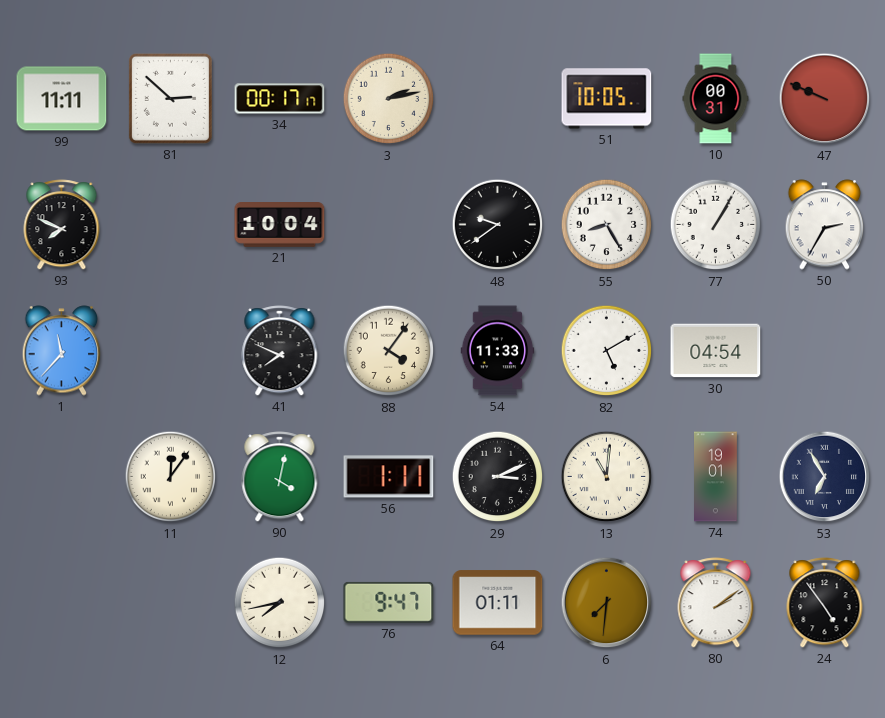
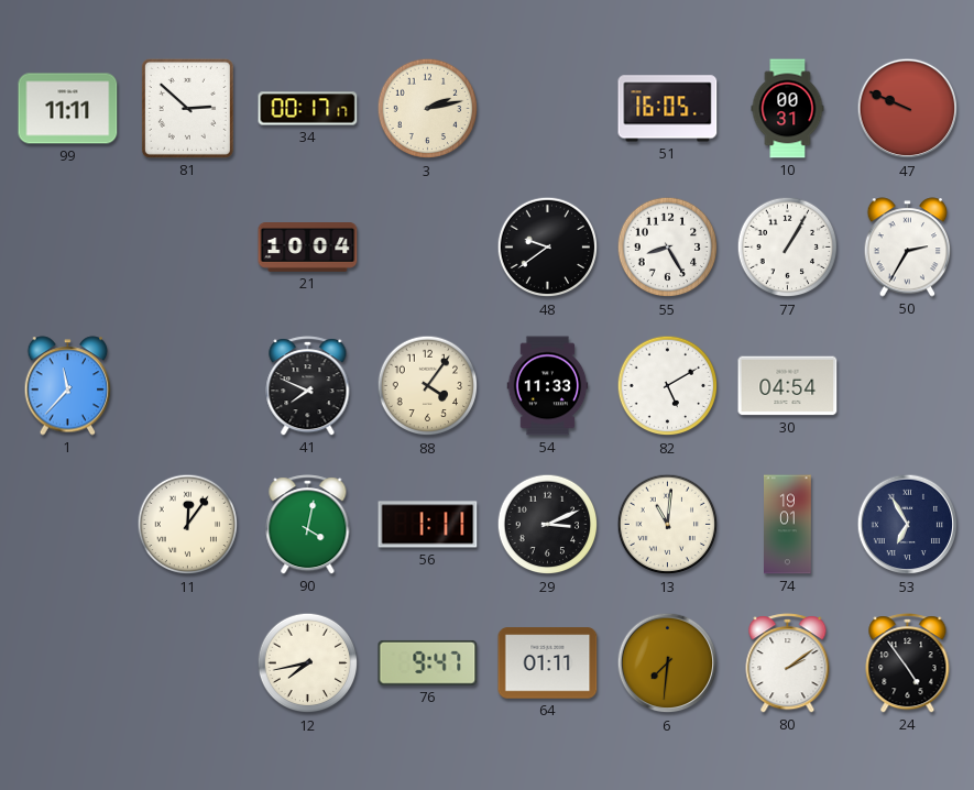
51: 10:05 -> 16:05
93: 7:49 -> none
